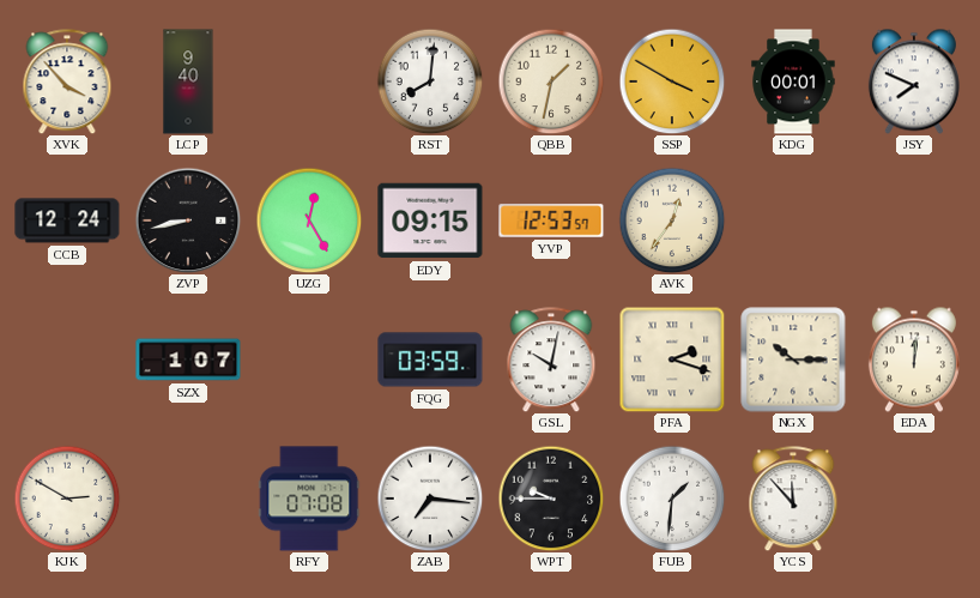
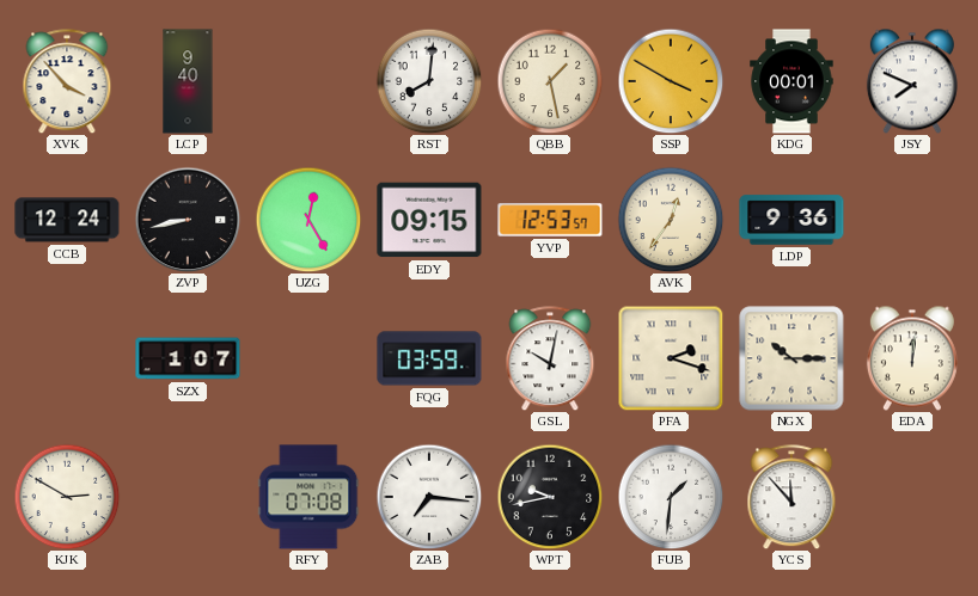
QBB: 1:32 -> 1:28
LDP: none -> 9:36
WPT: 9:45 -> 9:43
